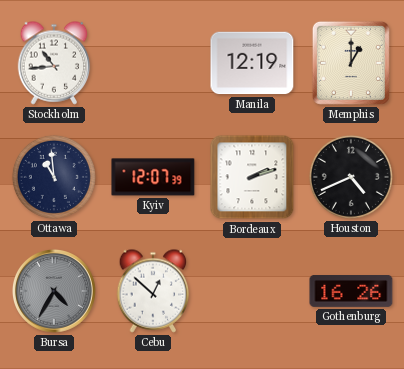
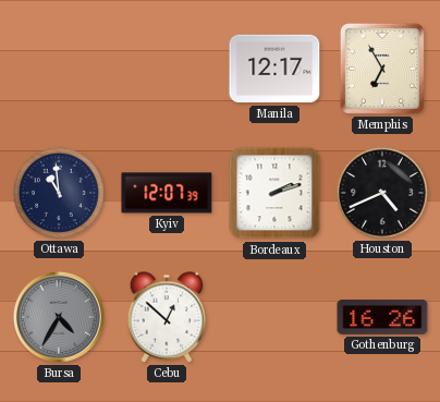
Stockholm: 10:44 -> none
Manila: 12:19 -> 12:17
Memphis: 1:00 -> 6:55
